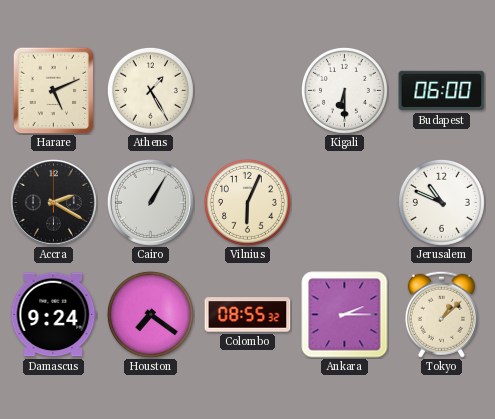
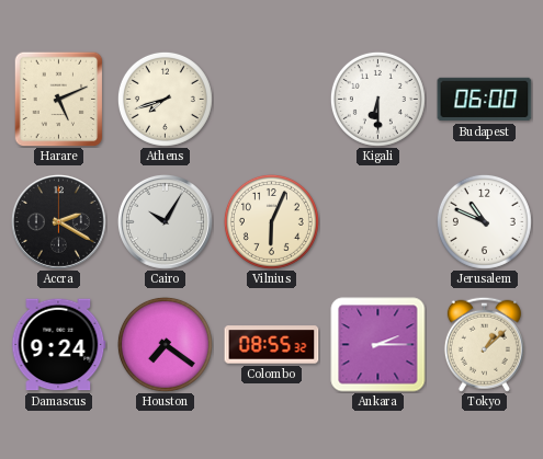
Athens: 1:25 -> 7:42
Cairo: 1:05 -> 10:05
